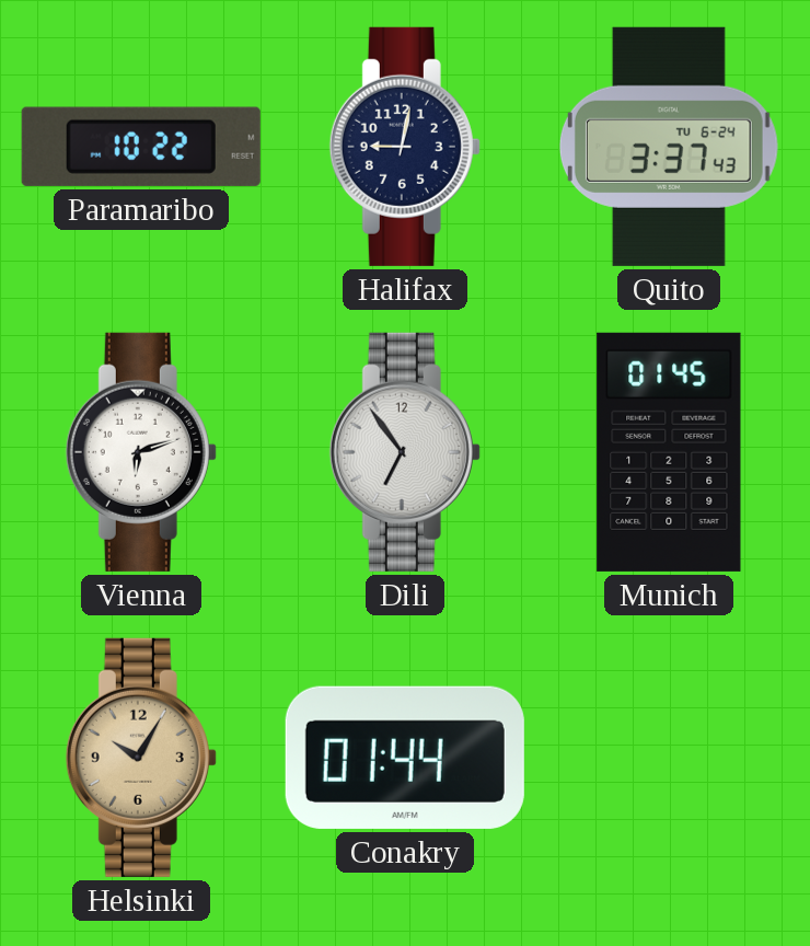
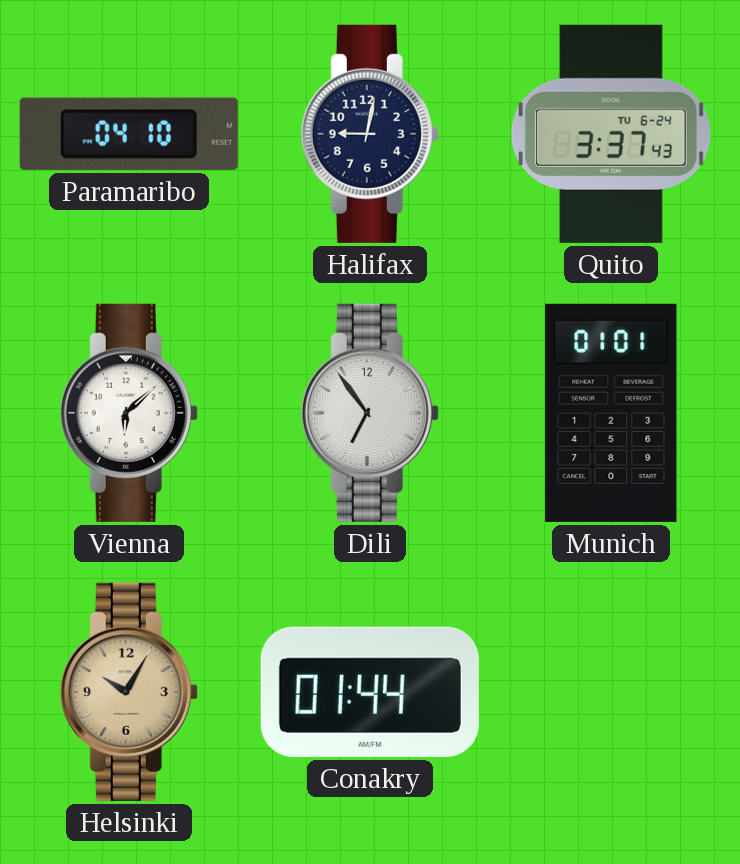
Paramaribo: 10:22 -> 04:10
Vienna: 6:12 -> 6:08
Munich: 01:45 -> 01:01
